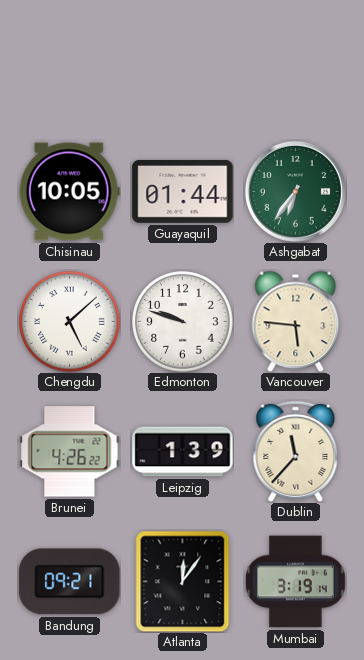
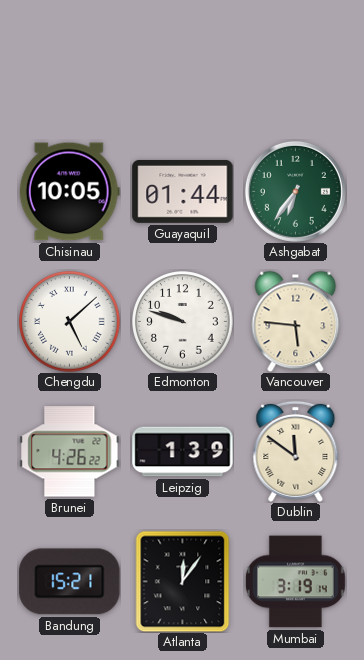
Dublin: 11:37 -> 11:51
Bandung: 09:21 -> 15:21
